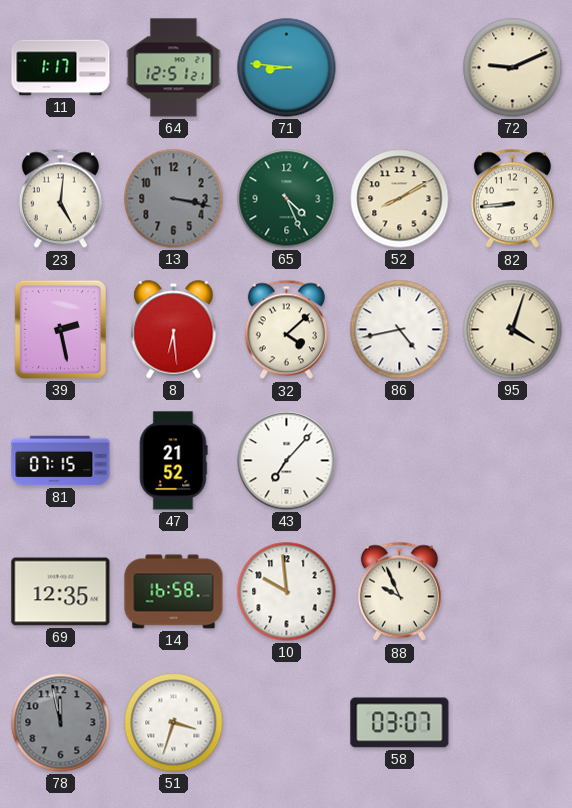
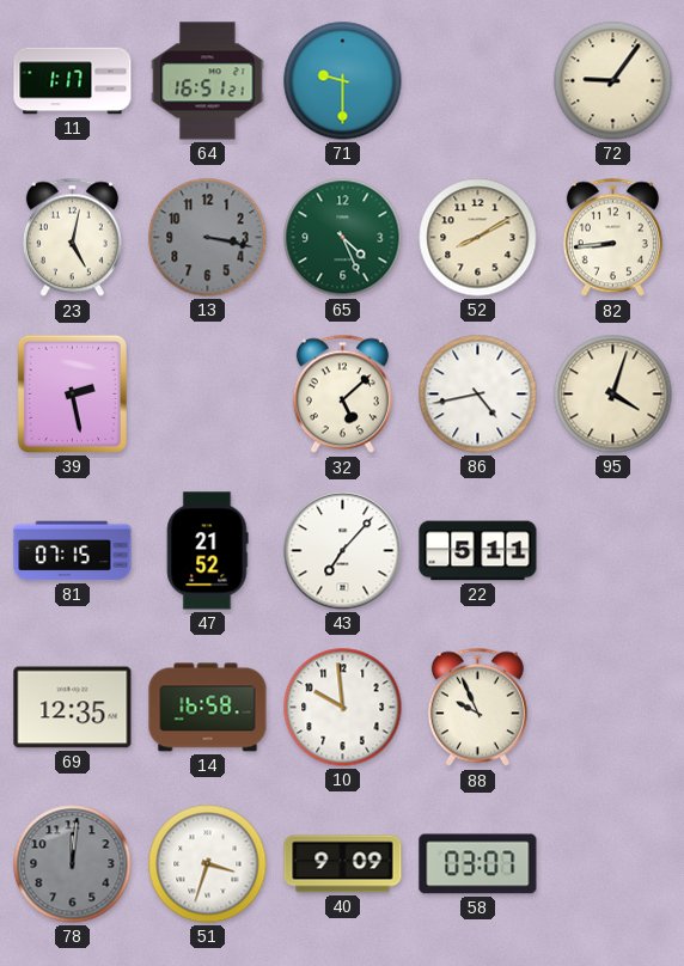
64: 12:51 -> 16:51
71: 8:46 -> 9:30
72: 9:11 -> 9:06
23: 5:01 -> 5:02
8: 6:29 -> none
32: 4:08 -> 5:08
22: none -> 5:11
78: 11:58 -> 12:01
40: none -> 9:09
